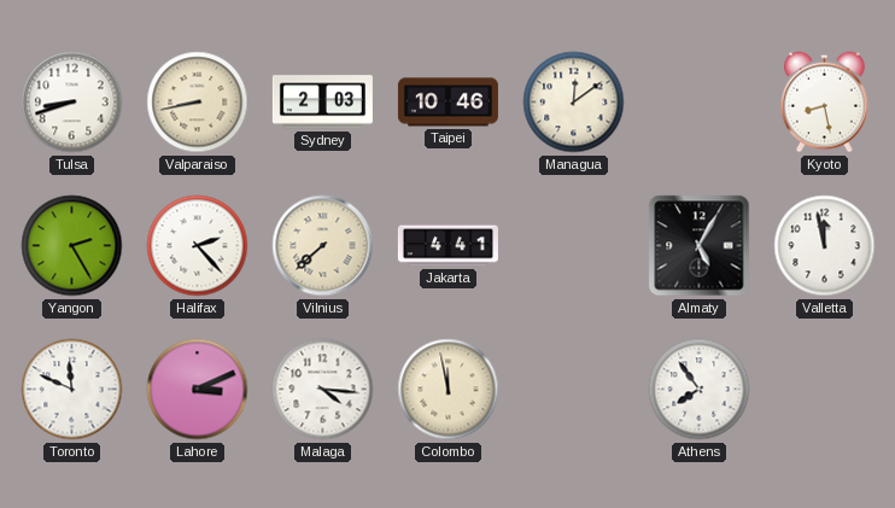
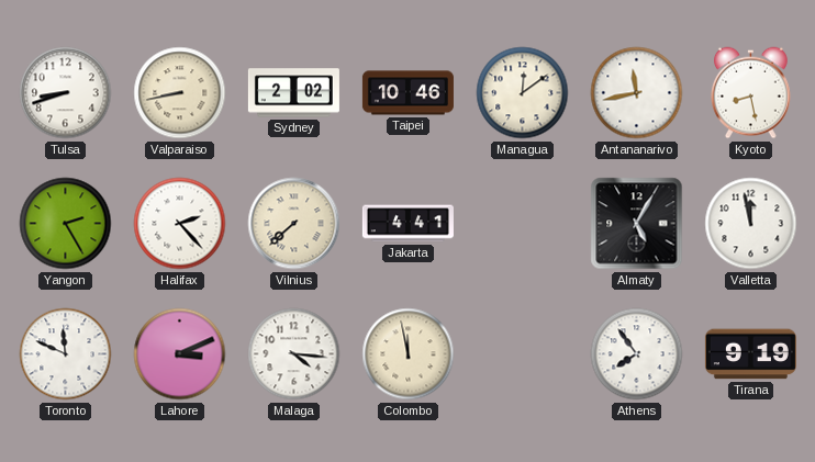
Sydney: 2:03 -> 2:02
Antananarivo: none -> 11:43
Tirana: none -> 9:19
